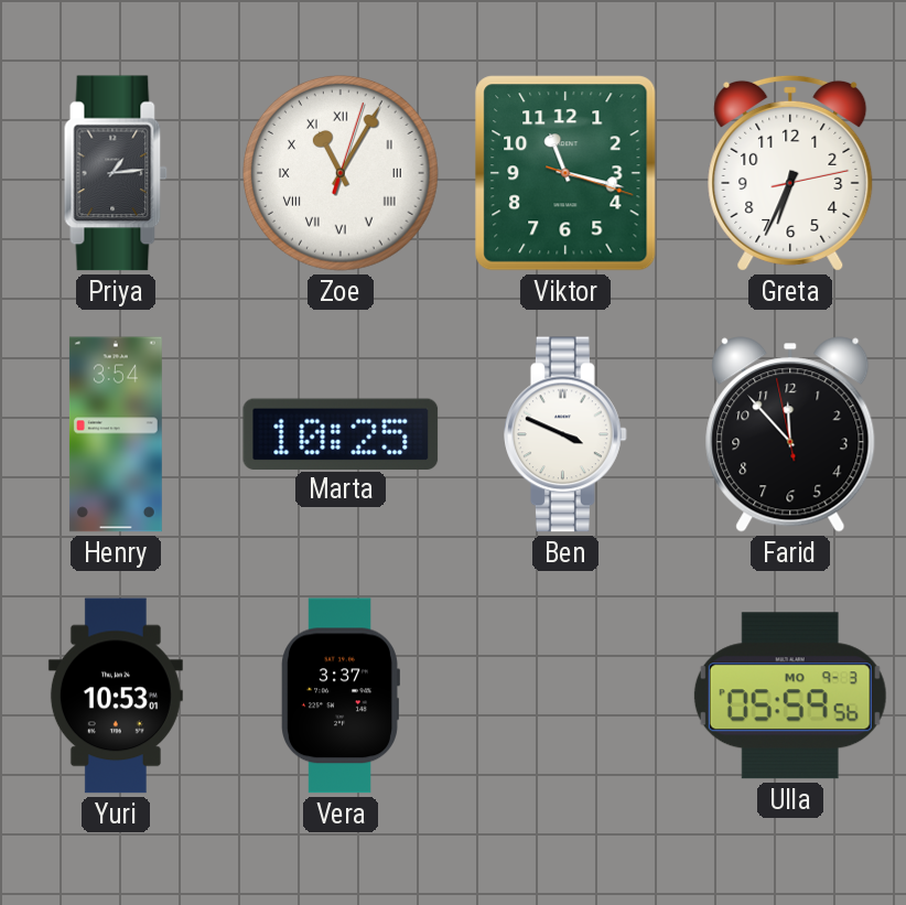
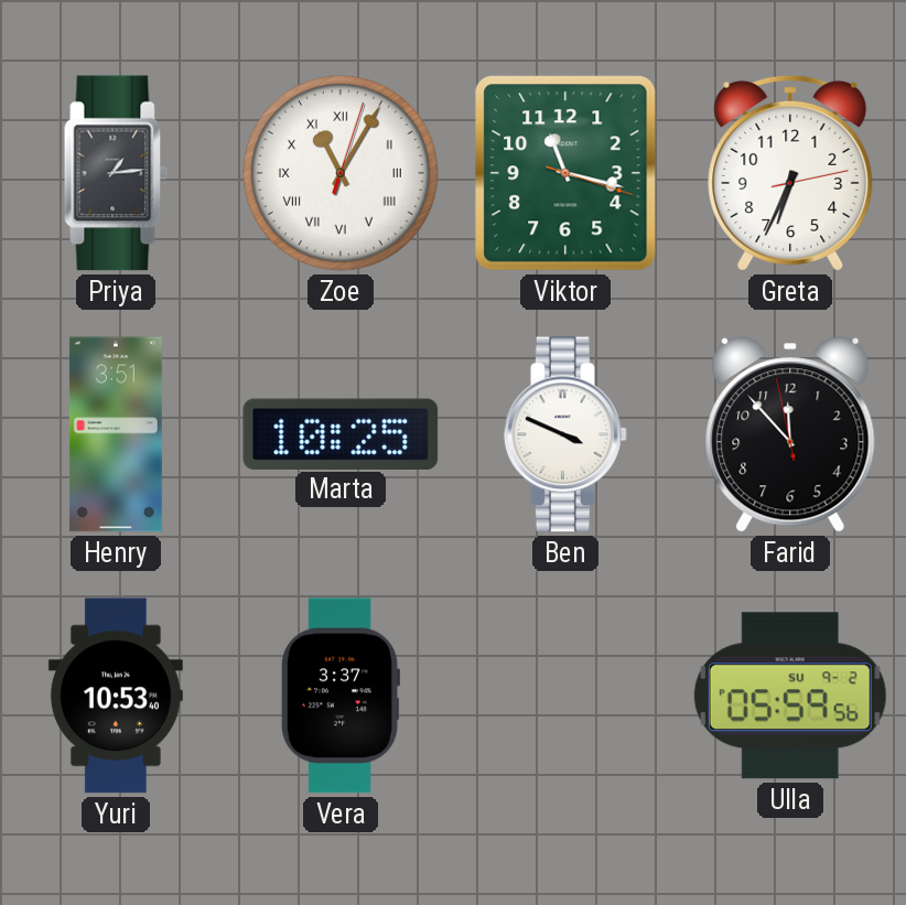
Henry: 3:54 -> 3:51
Yuri: 10:53:01 -> 10:53:40
Ulla date: MO 9-3 -> SU 9-2
